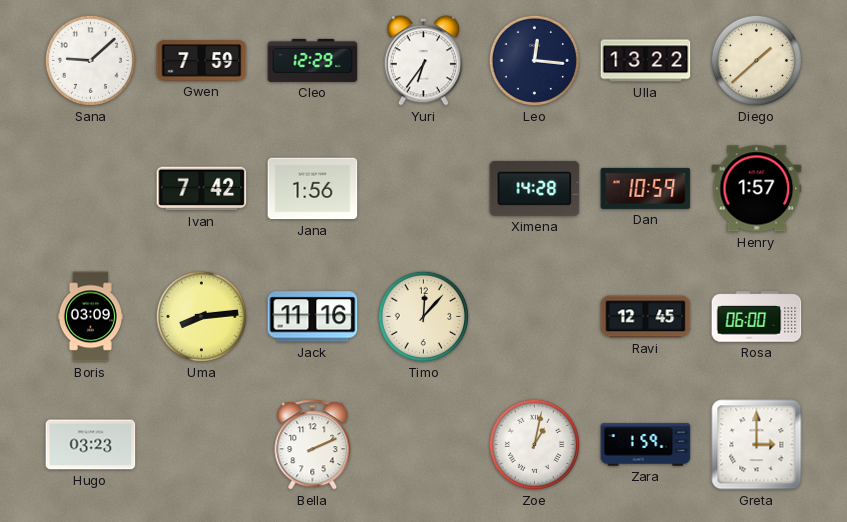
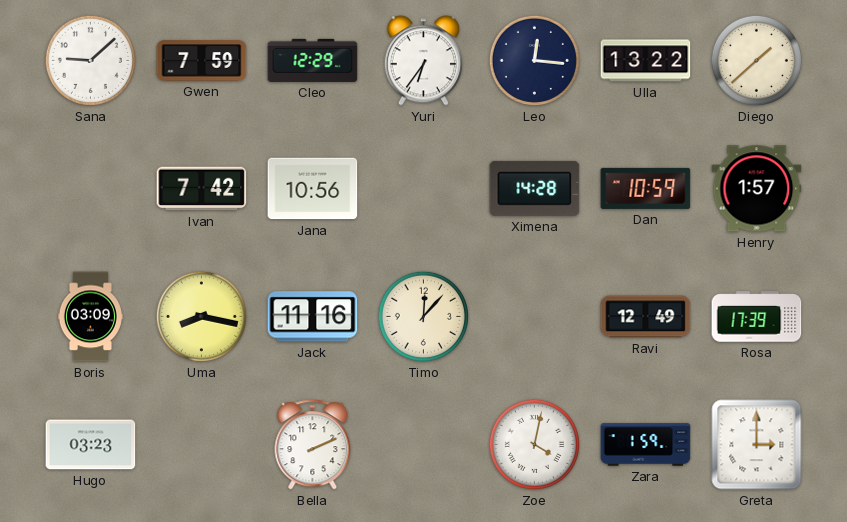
Jana: 1:56 -> 10:56
Uma: 8:14 -> 8:17
Ravi: 12:45 -> 12:49
Rosa: 06:00 -> 17:39
Zoe: 1:02 -> 4:02
